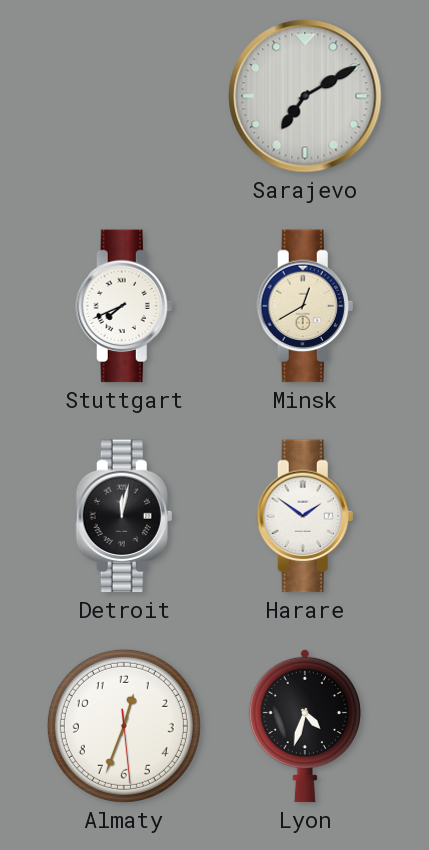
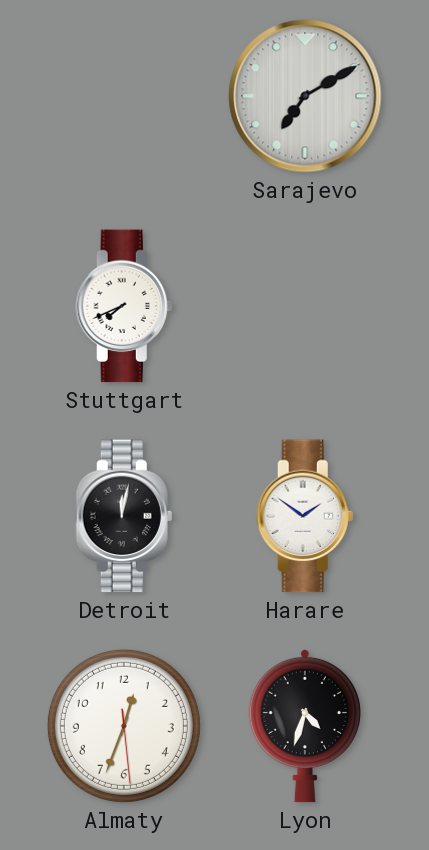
Minsk: 12:40 -> none
